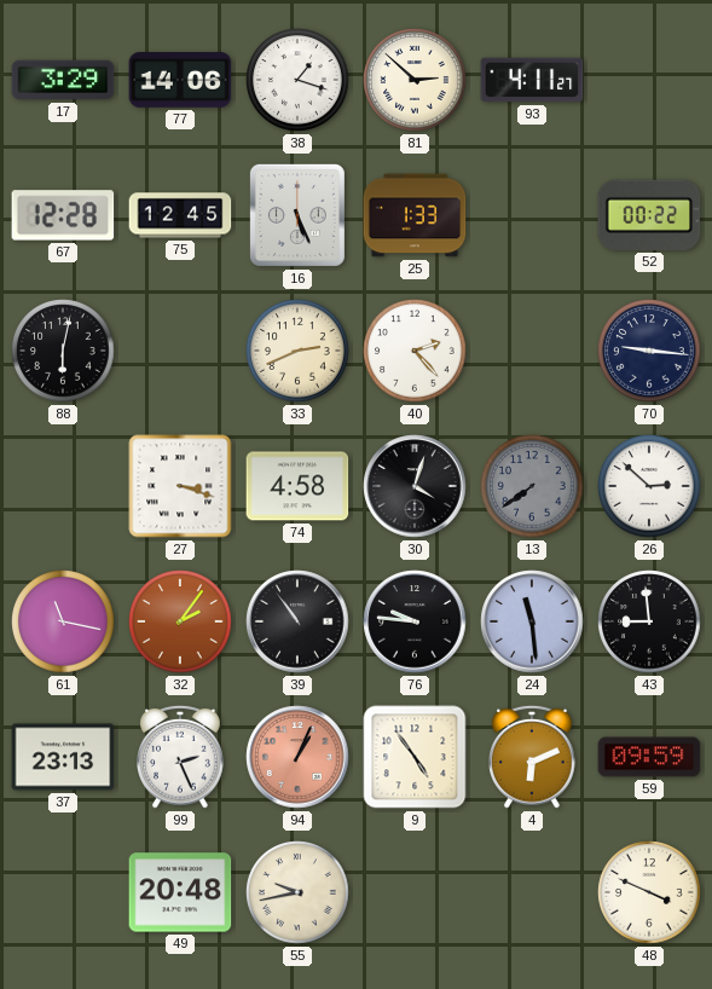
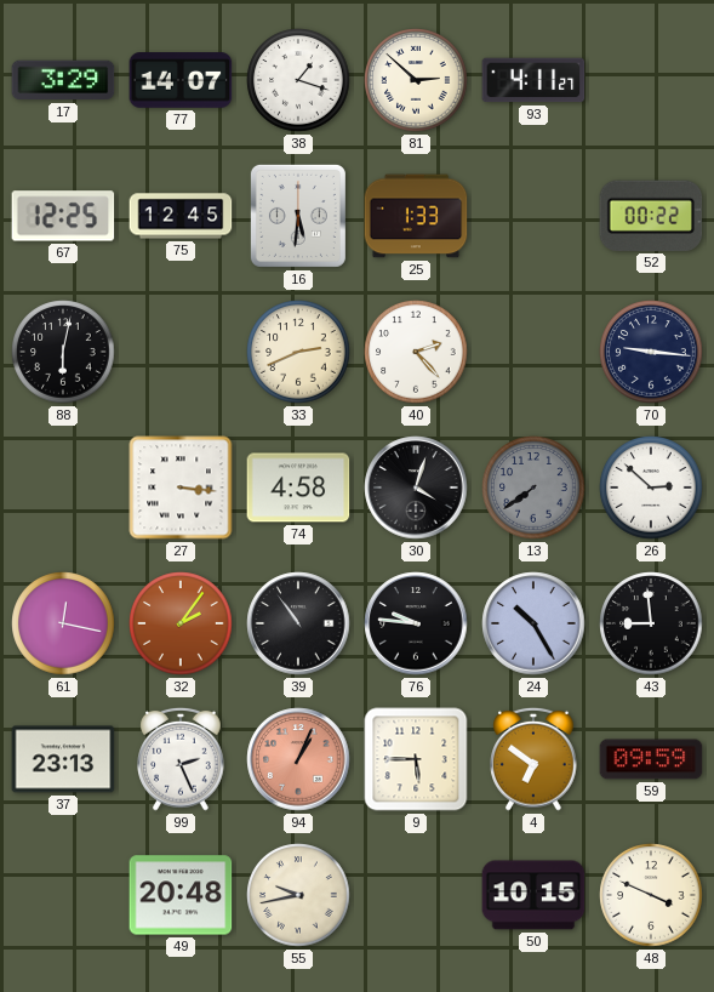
77: 14:06 -> 14:07
67: 12:28 -> 12:25
16: 5:26 -> 5:31
27: 3:18 -> 3:16
61: 11:17 -> 12:17
24: 11:29 -> 10:25
9: 4:54 -> 5:45
4: 6:11 -> 6:51
50: none -> 10:15
